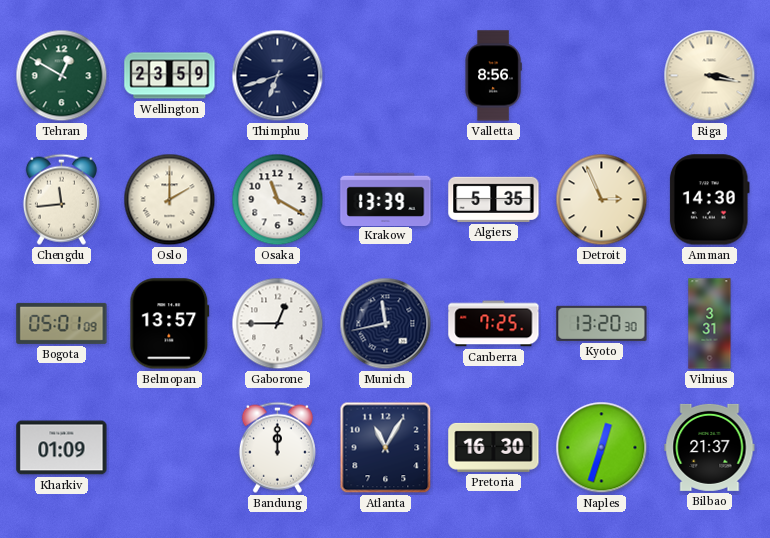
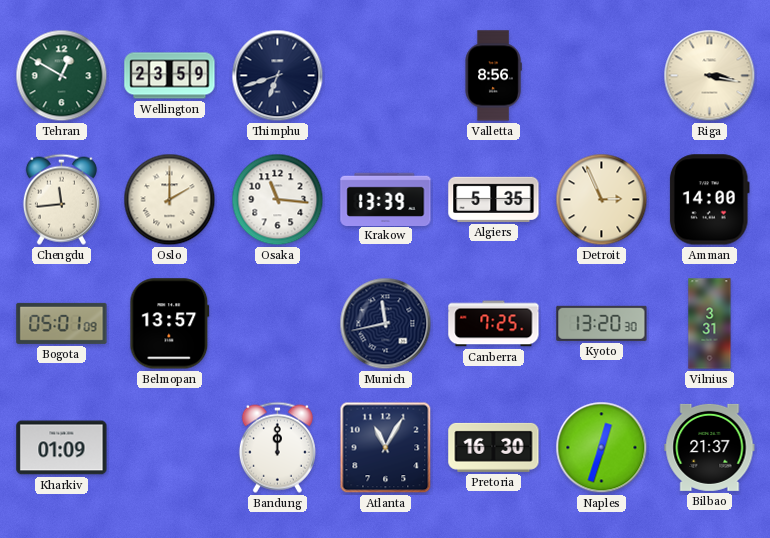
Osaka: 11:20 -> 11:16
Amman: 14:30 -> 14:00
Gaborone: 12:45 -> none
